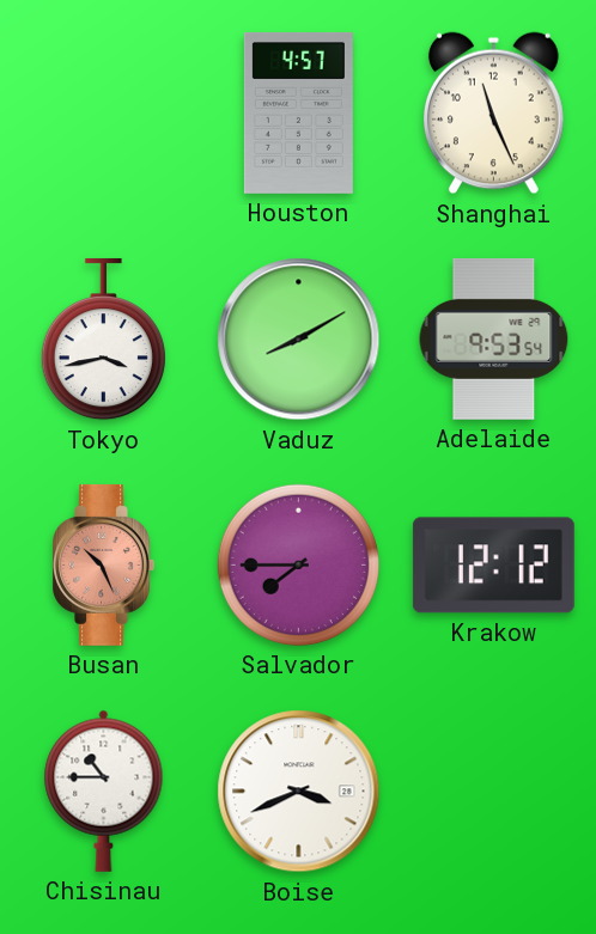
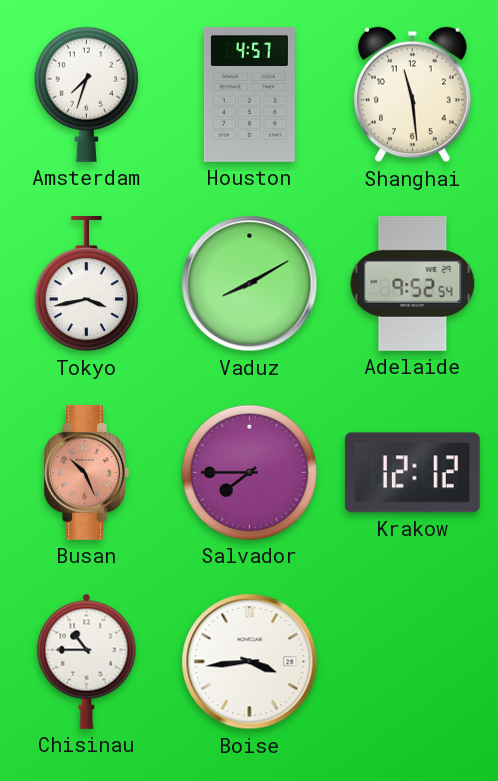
Amsterdam: none -> 7:33
Shanghai: 11:26 -> 11:29
Adelaide: 9:53 -> 9:52
Boise: 3:41 -> 3:44
